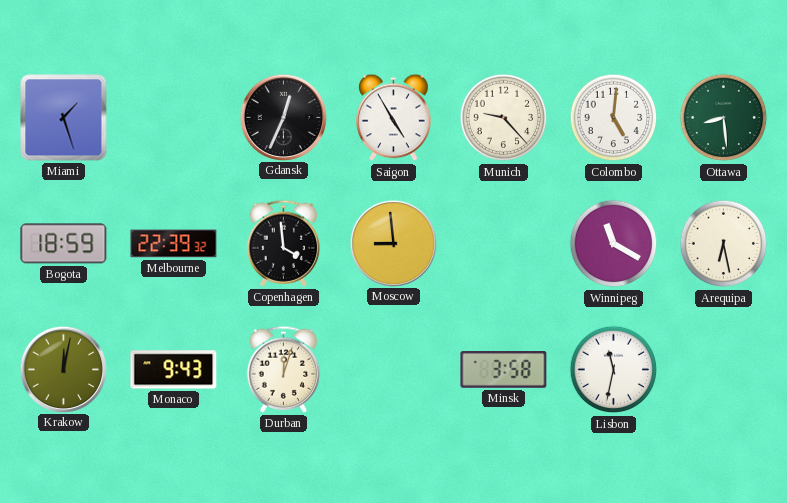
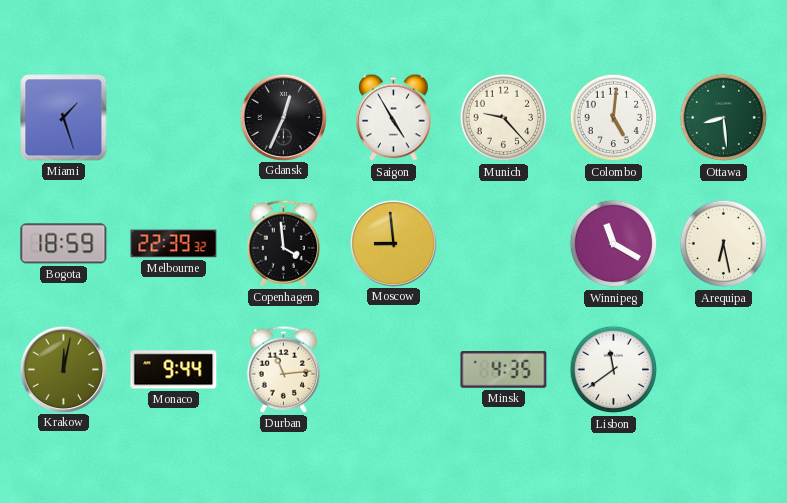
Monaco: 9:43 -> 9:44
Durban: 12:03 -> 11:14
Minsk: 3:58 -> 4:35
Lisbon: 11:32 -> 11:39
